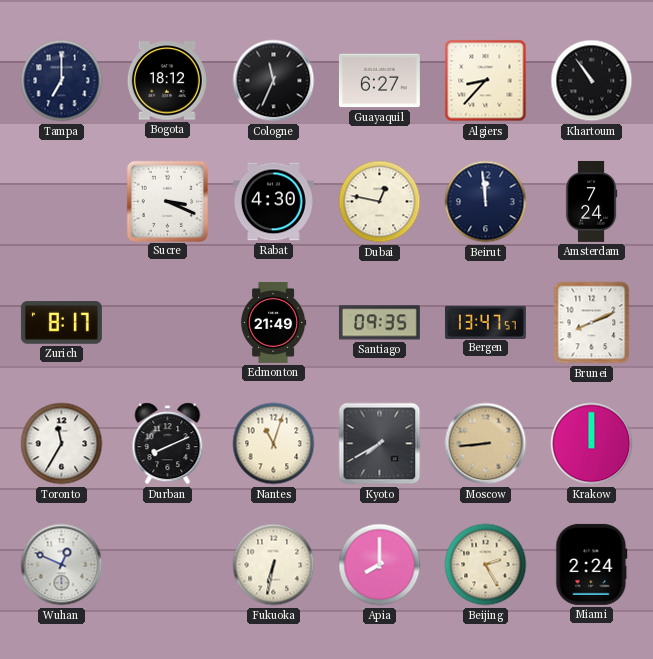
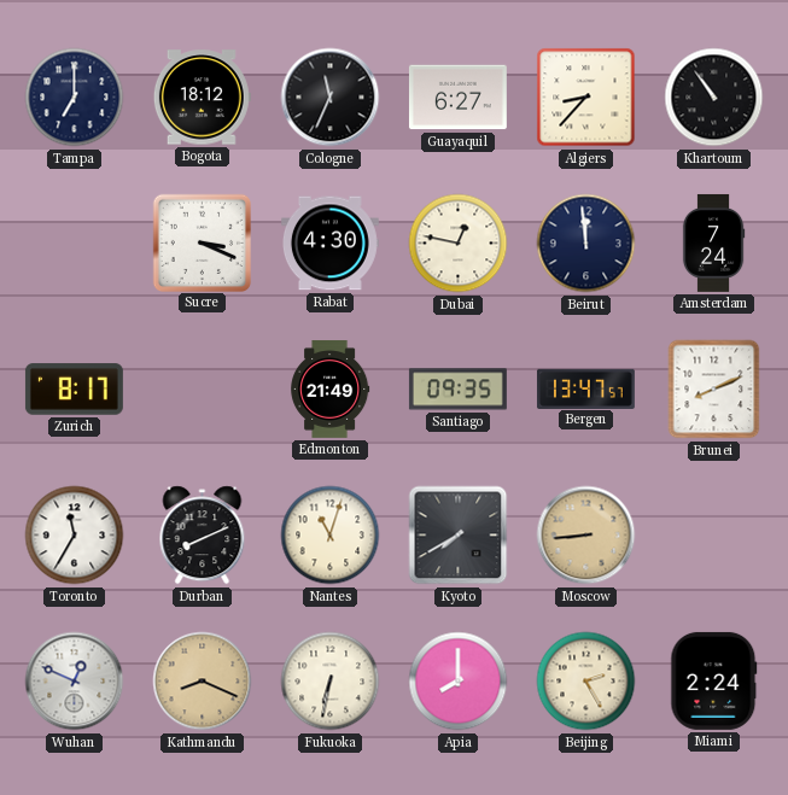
Krakow: 12:00 -> none
Kathmandu: none -> 8:19
